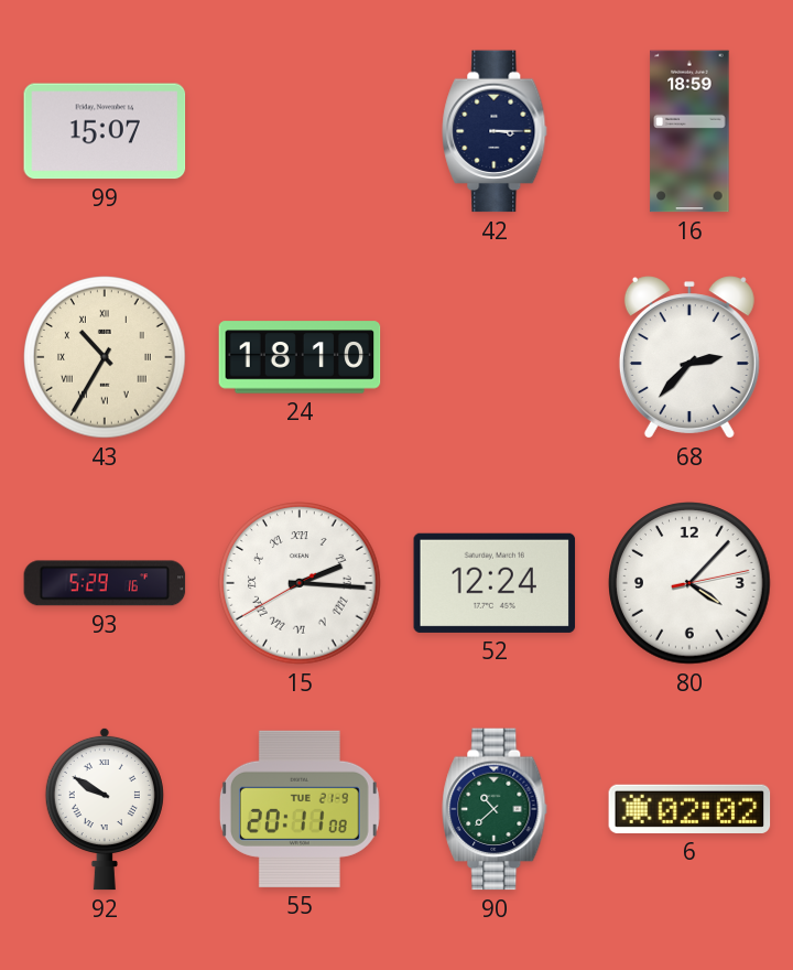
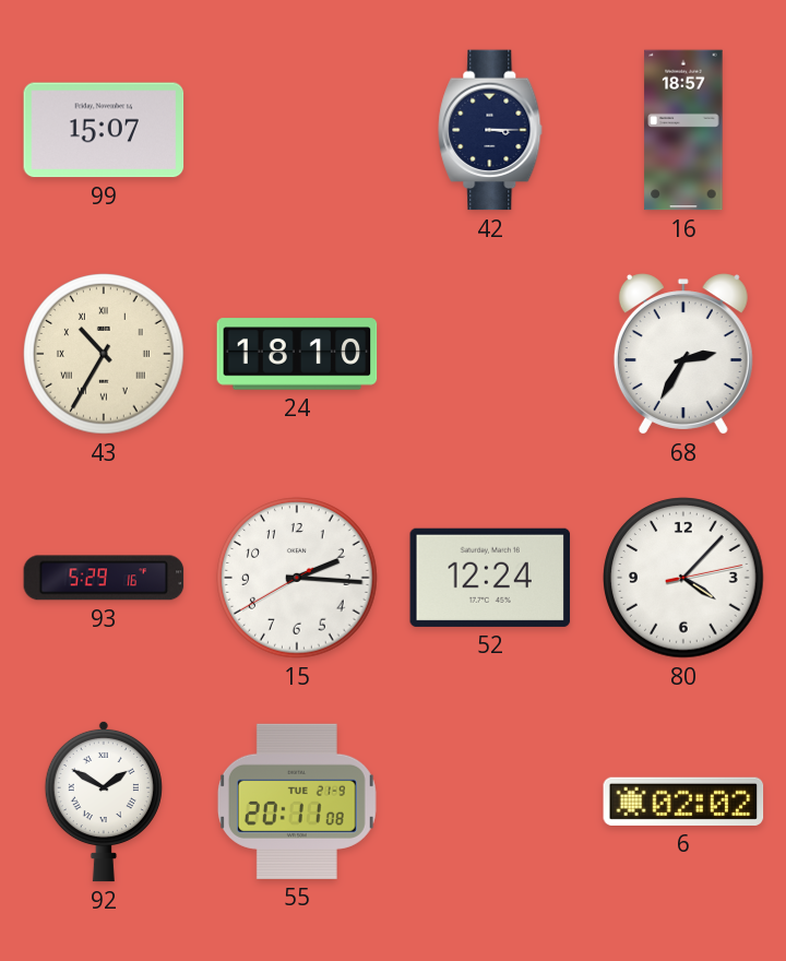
16: 18:59 -> 18:57
68: 2:37 -> 2:35
15 numerals: Roman -> Arabic
92: 9:50 -> 1:50
90: 10:38 -> none
